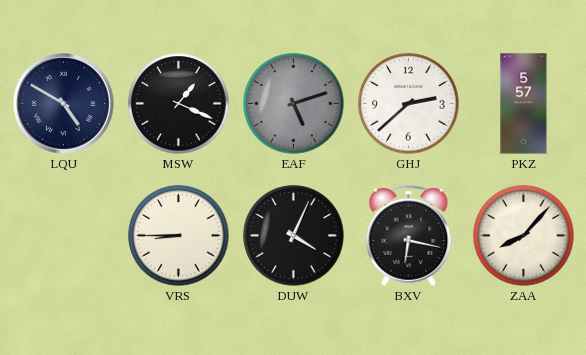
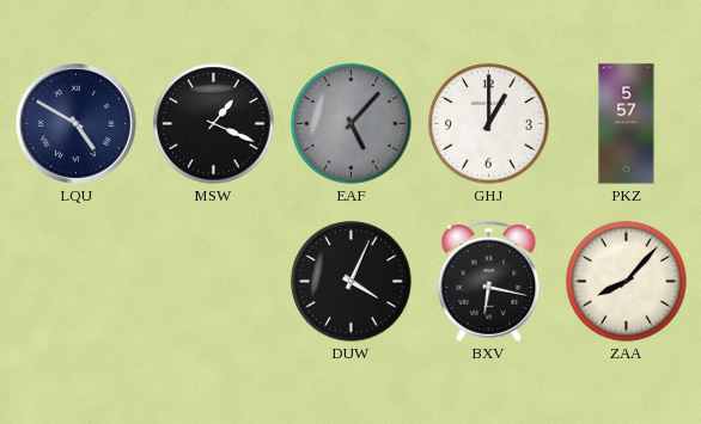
EAF: 5:12 -> 5:07
GHJ: 2:38 -> 1:00
VRS: 8:45 -> none
